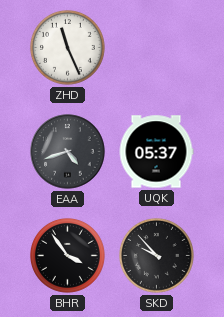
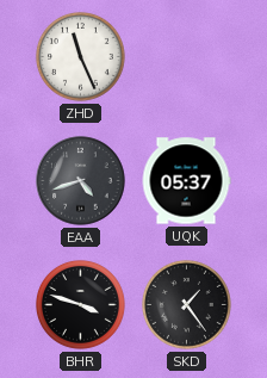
BHR: 3:54 -> 3:48
SKD: 9:53 -> 1:24
